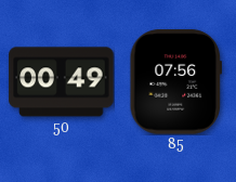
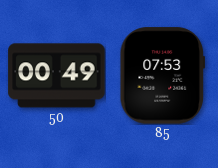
85: 07:56 -> 07:53
